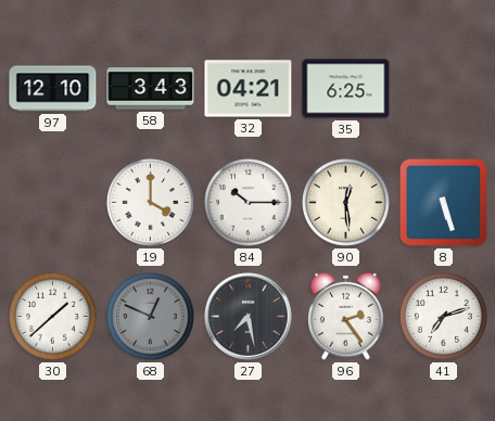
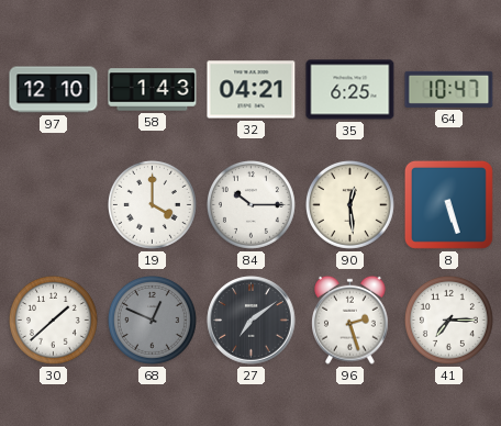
58: 3:43 -> 1:43
64: none -> 10:47
27: 7:28 -> 7:09
96: 2:24 -> 2:27
41: 7:12 -> 7:15
